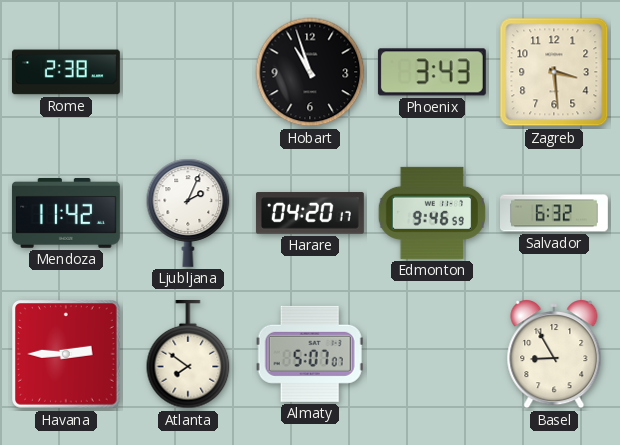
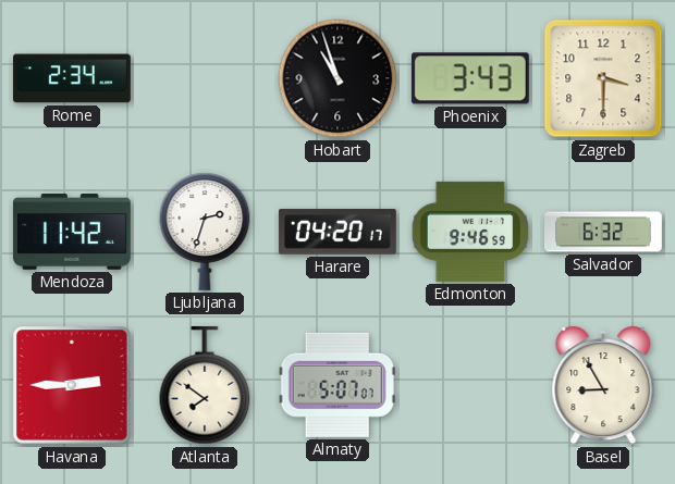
Rome: 2:38 -> 2:34
Zagreb: 3:29 -> 3:30
Ljubljana: 2:04 -> 2:33
